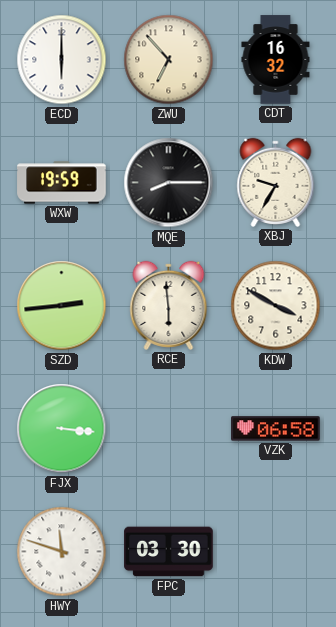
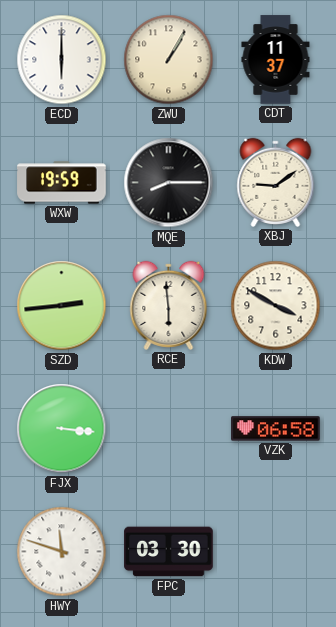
ZWU: 6:53 -> 1:05
CDT: 16:32 -> 11:37
XBJ: 9:35 -> 9:09
